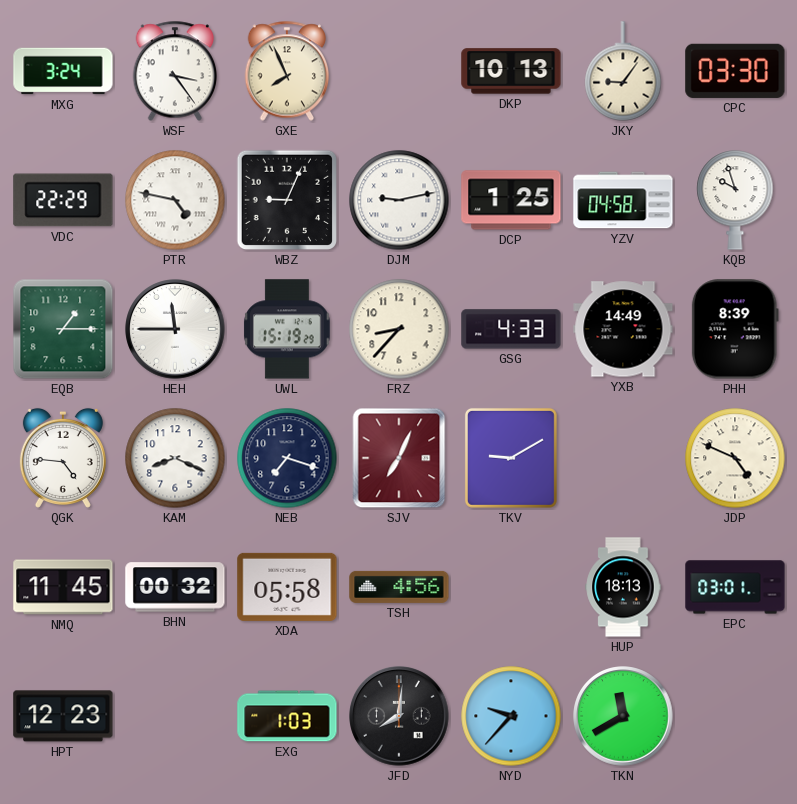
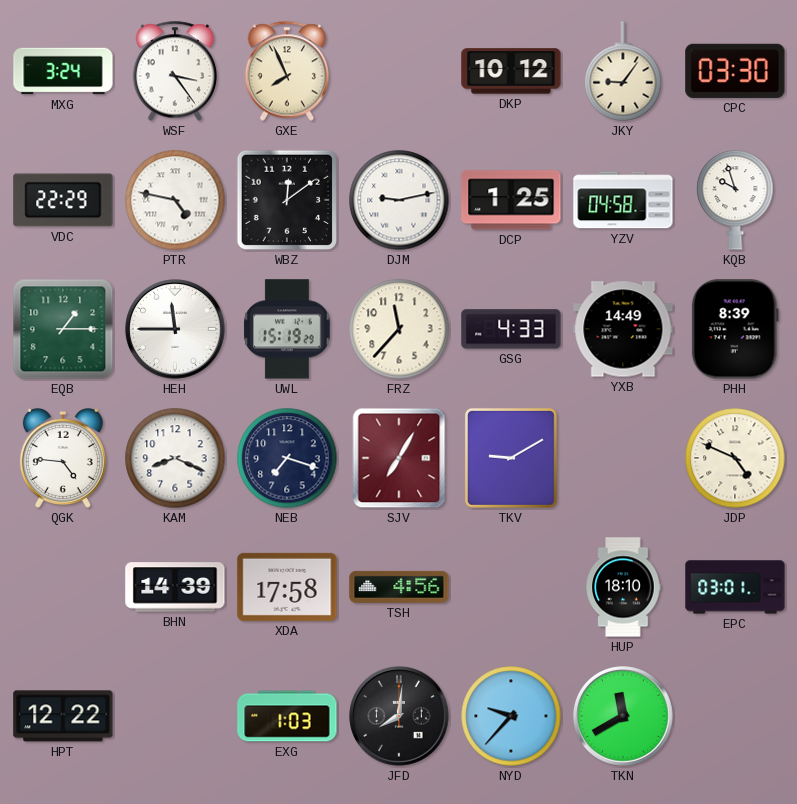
DKP: 10:13 -> 10:12
WBZ: 9:04 -> 12:09
FRZ: 8:37 -> 11:37
SJV: 7:04 -> 7:05
NMQ: 11:45 -> none
BHN: 00:32 -> 14:39
XDA: 05:58 -> 17:58
HUP: 18:13 -> 18:10
HPT: 12:23 -> 12:22
